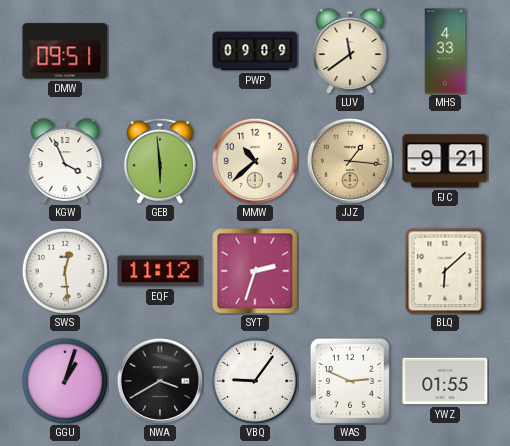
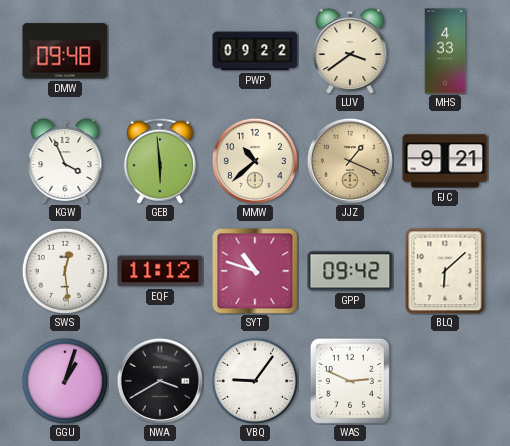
DMW: 09:51 -> 09:48
PWP: 09:09 -> 09:22
LUV: 11:39 -> 3:39
JJZ: 1:16 -> 1:19
SYT: 2:33 -> 10:48
GPP: none -> 09:42
YWZ: 01:55 -> none
